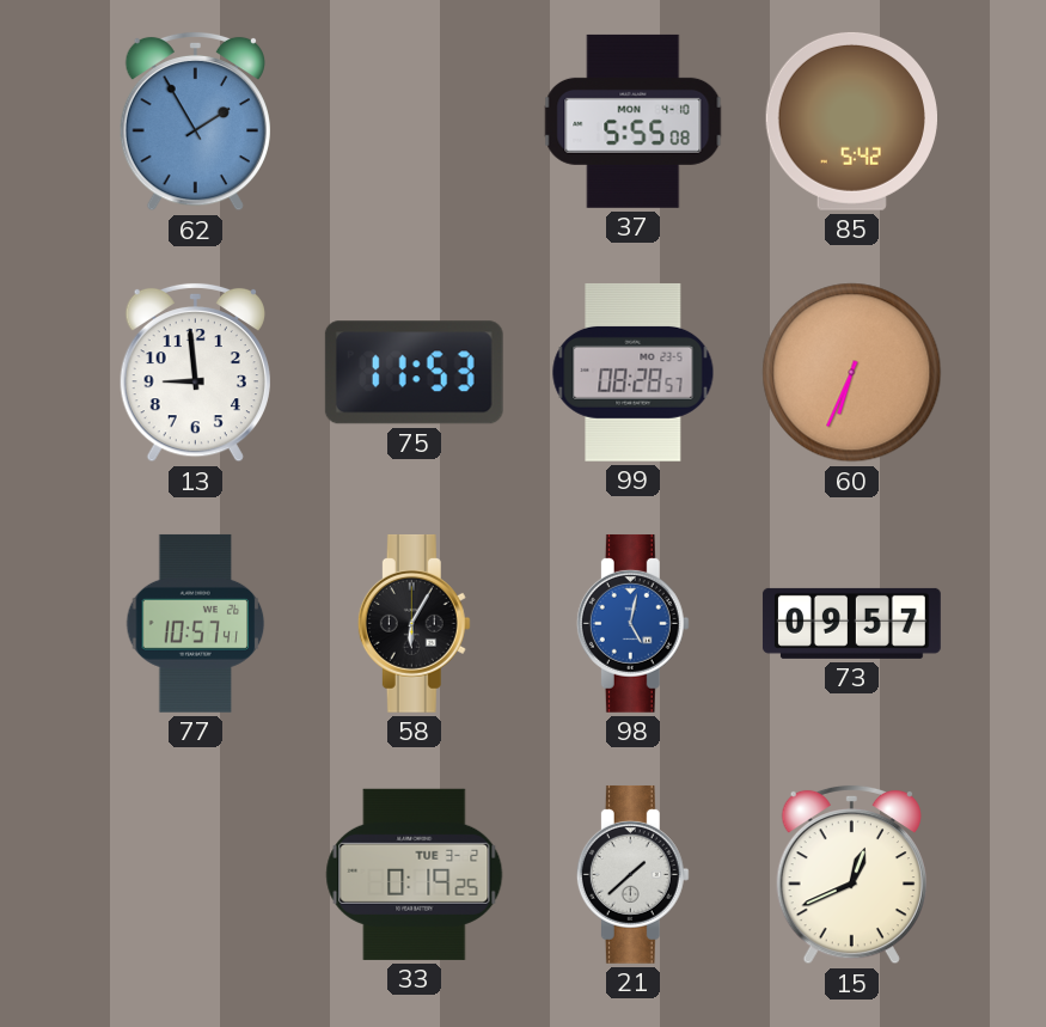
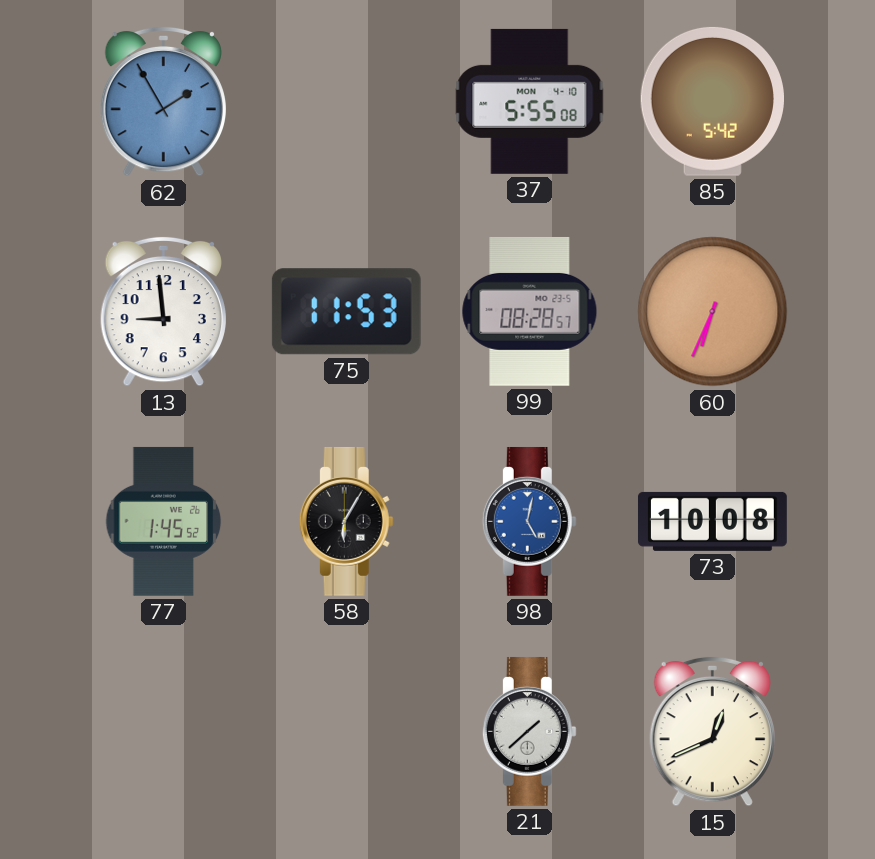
77: 10:57 -> 1:45
73: 09:57 -> 10:08
33: 0:19 -> none
